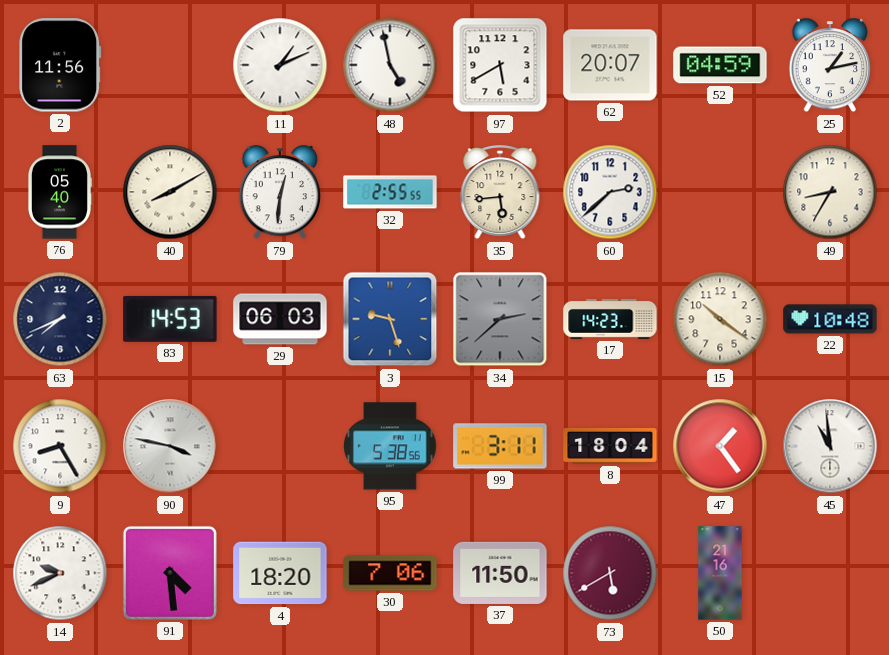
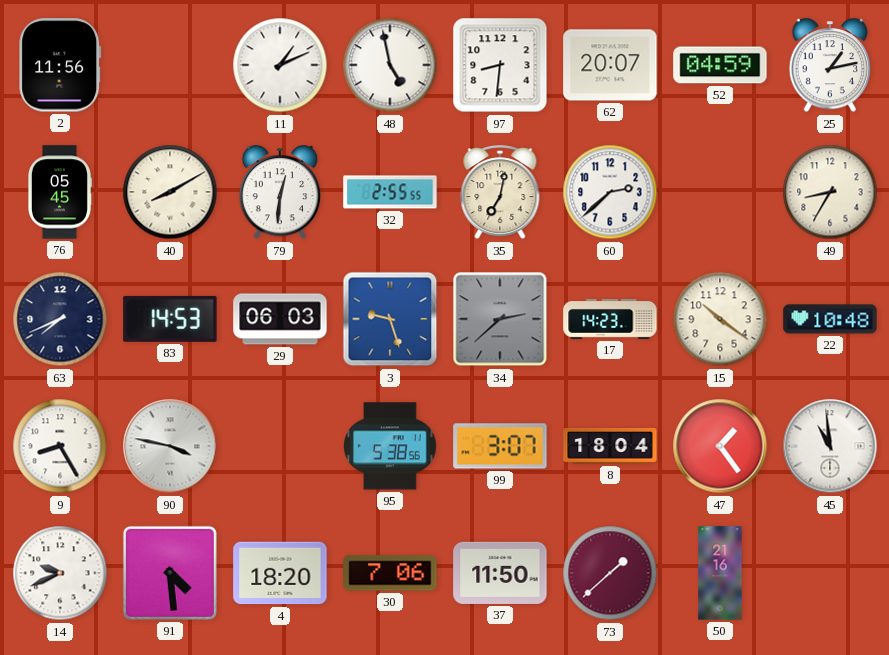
97: 5:40 -> 8:31
76: 05:40 -> 05:45
35: 5:44 -> 7:02
99: 3:11 -> 3:07
73: 5:40 -> 1:38
